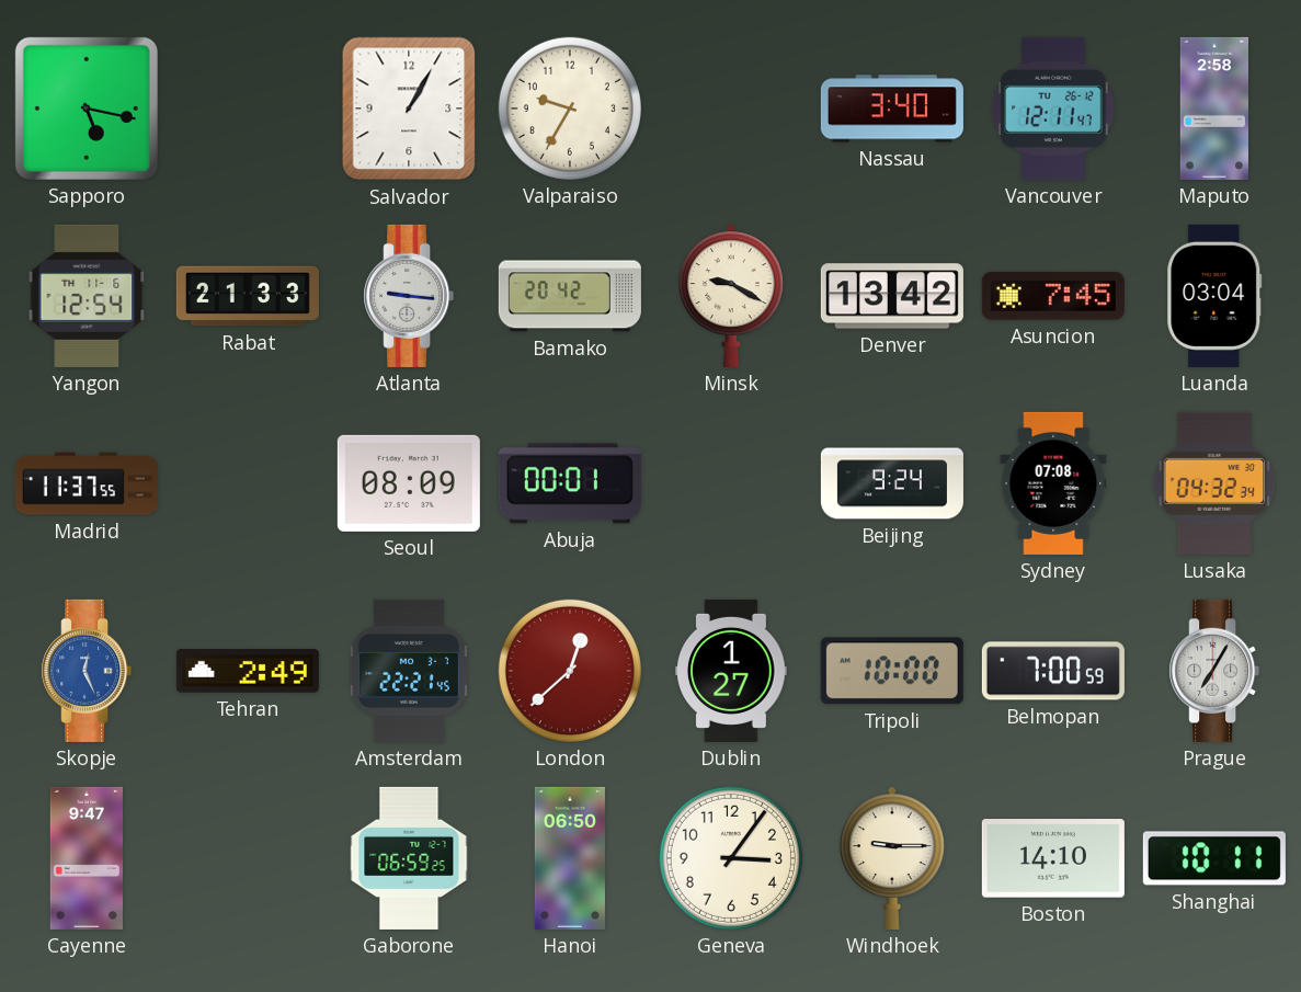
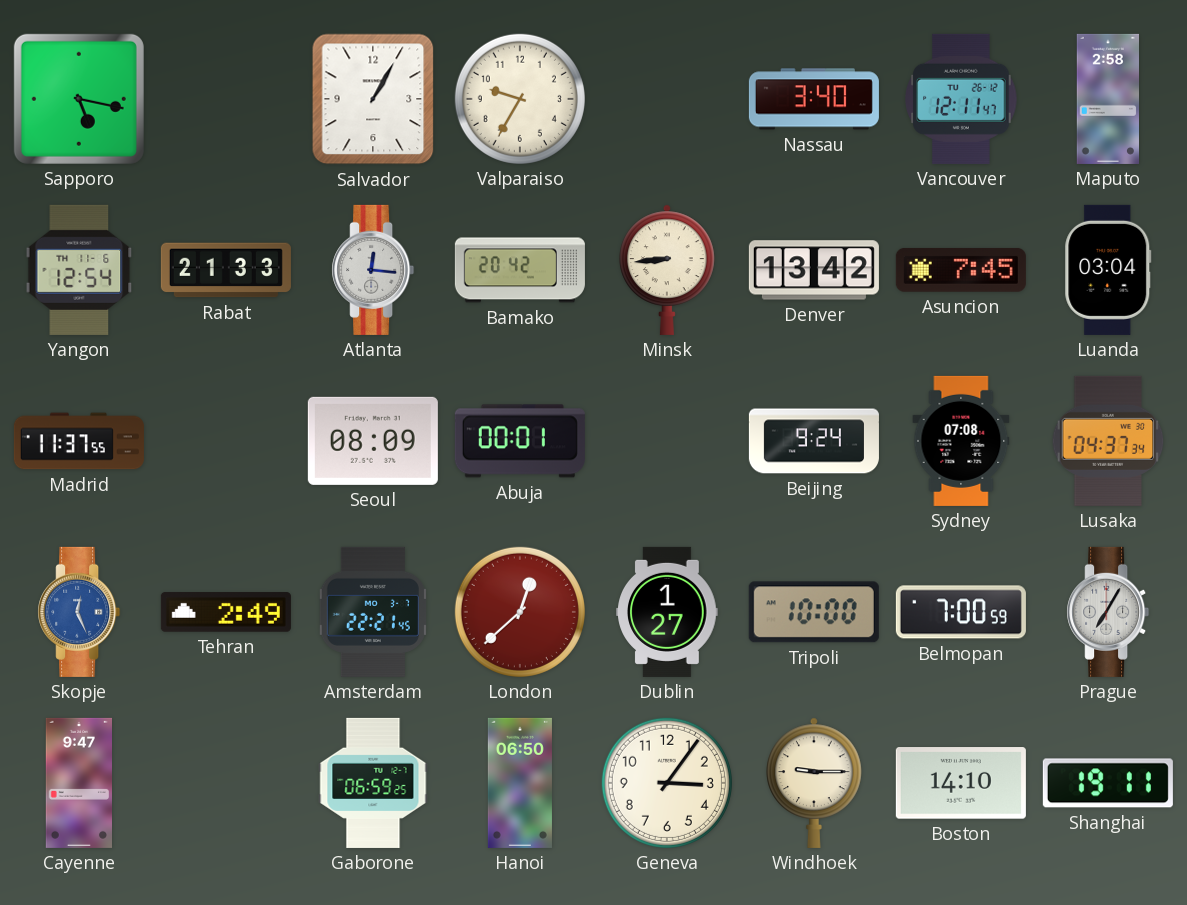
Atlanta: 9:16 -> 12:16
Minsk: 9:20 -> 8:44
Lusaka: 04:32 -> 04:37
Shanghai: 10:11 -> 19:11
